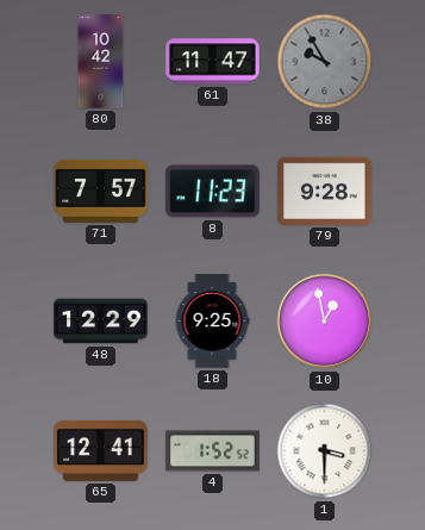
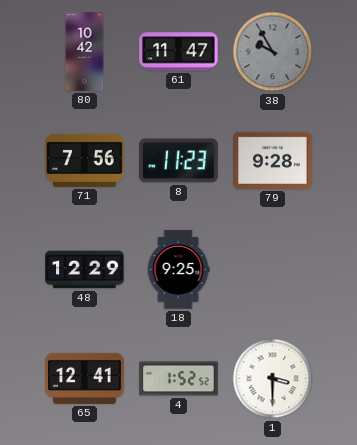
71: 7:57 -> 7:56
10: 12:58 -> none
